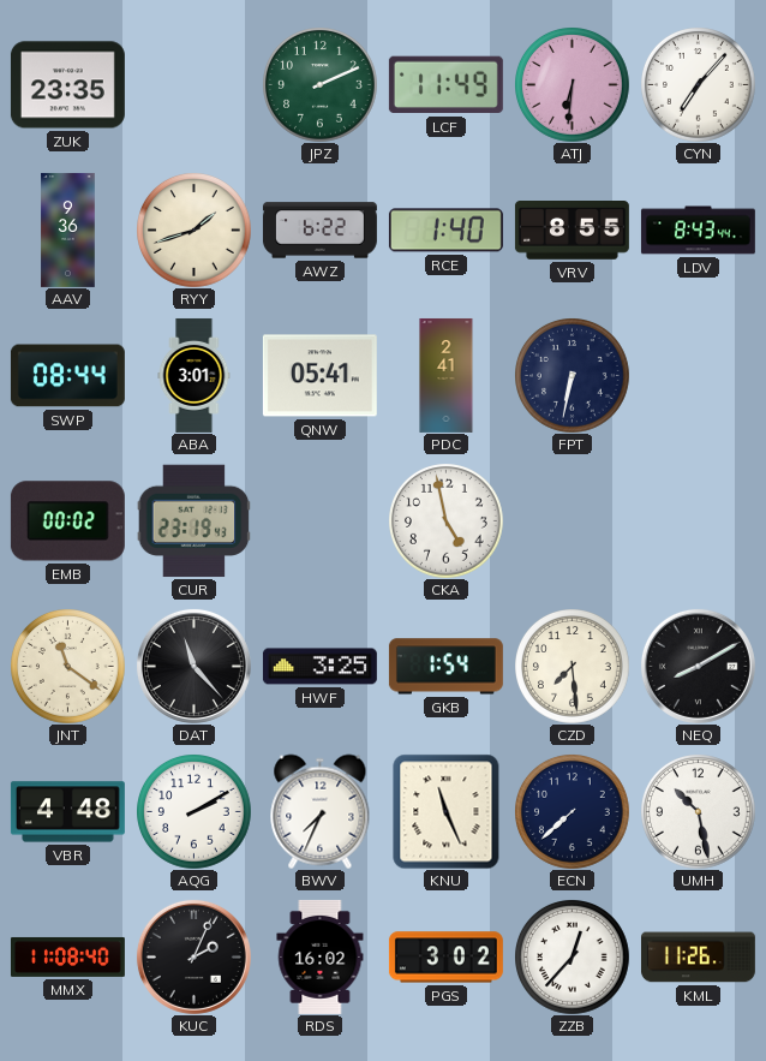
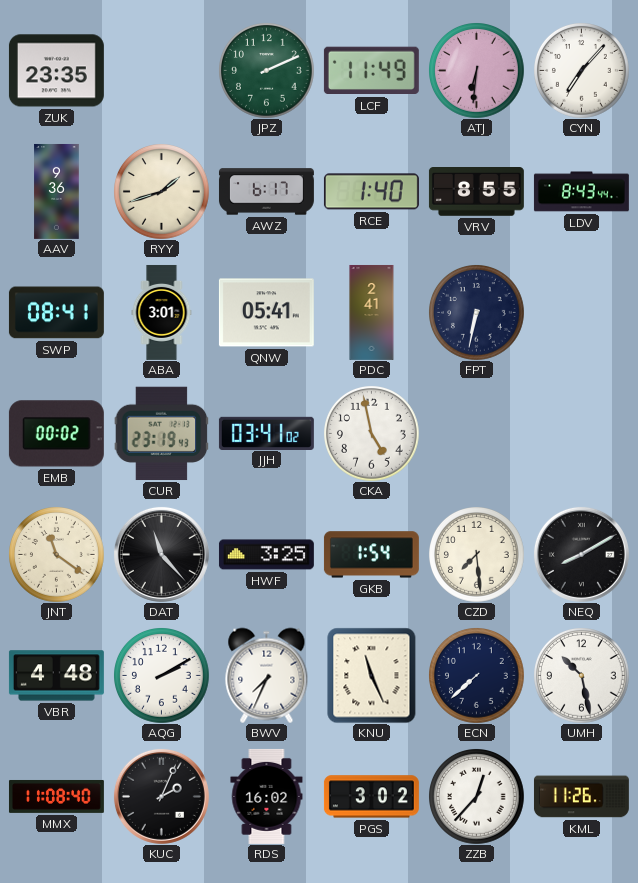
AWZ: 6:22 -> 6:17
SWP: 08:44 -> 08:41
JJH: none -> 03:41
